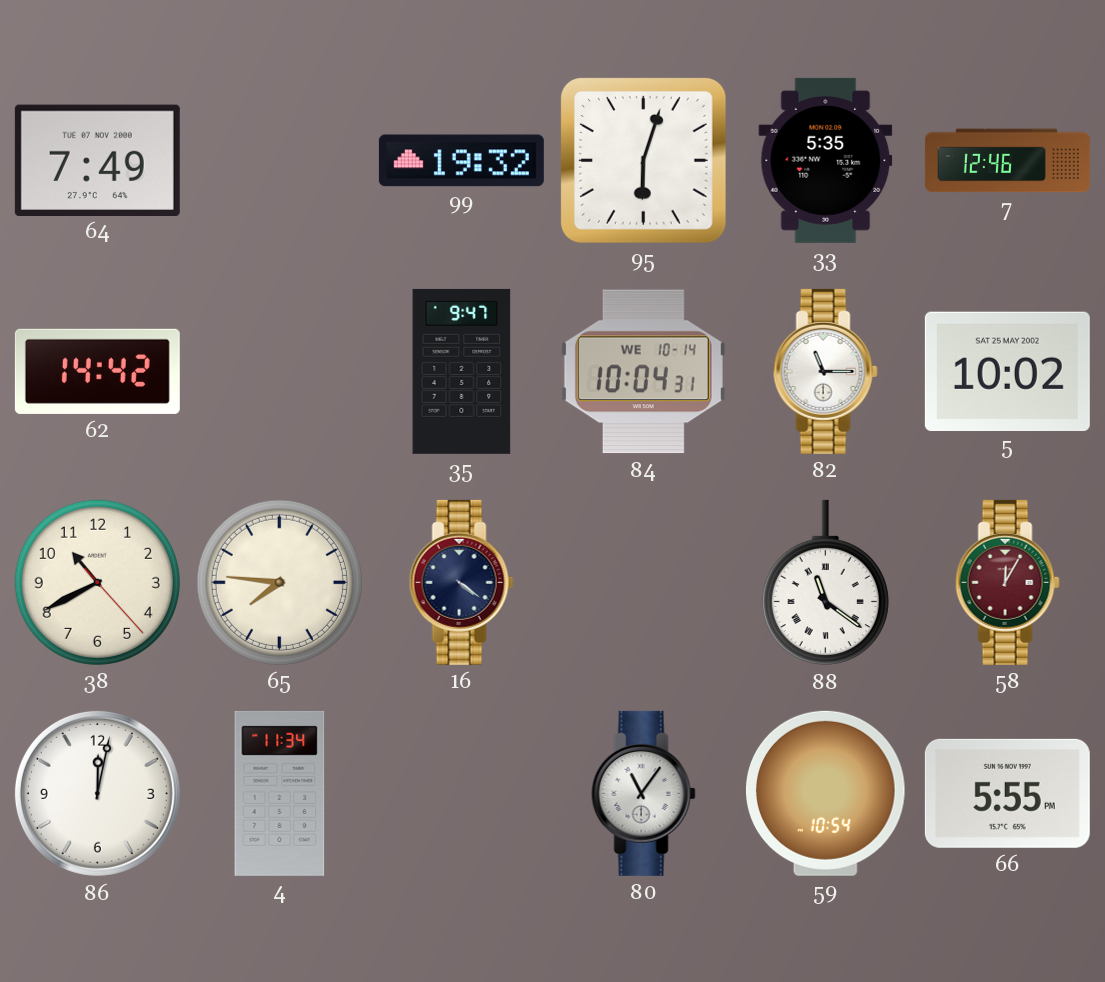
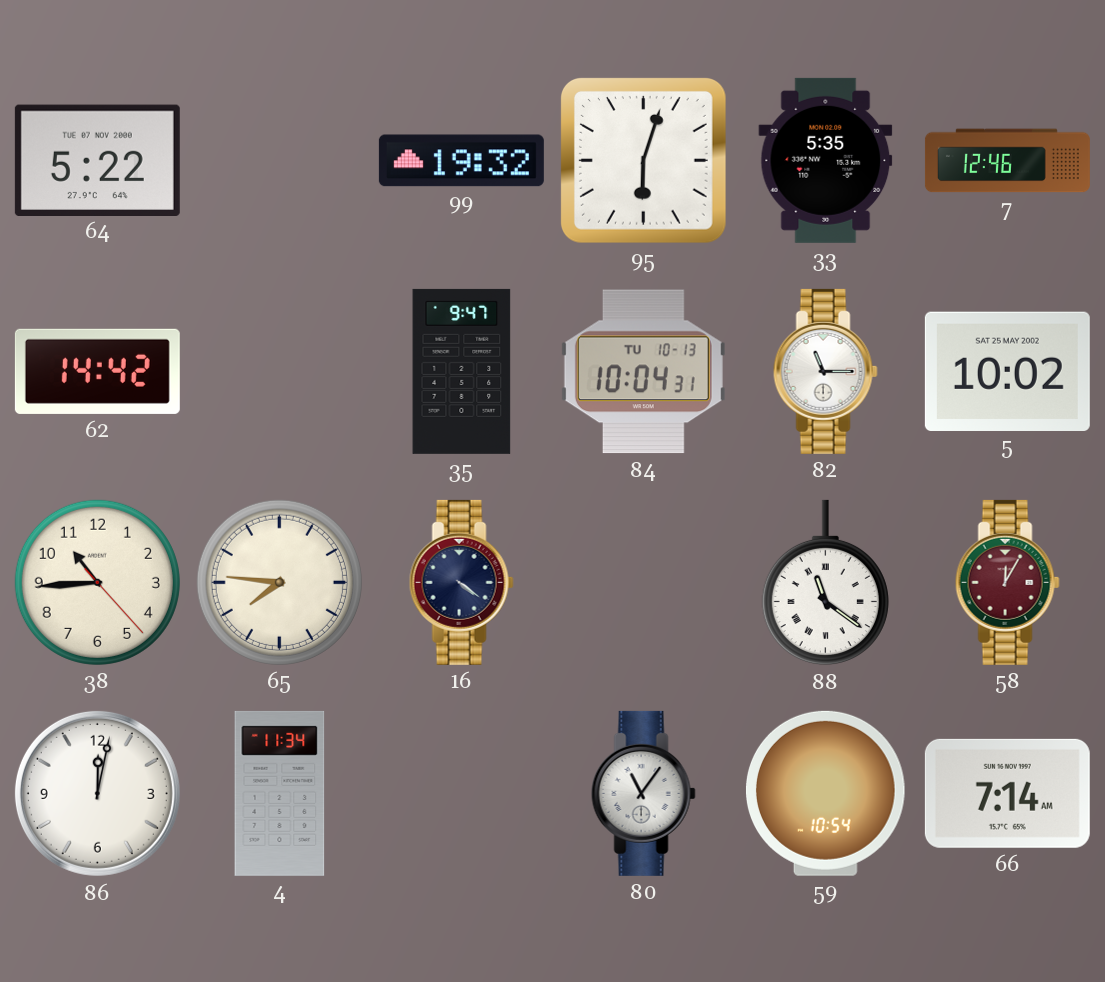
64: 7:49 -> 5:22
84 date: WE 10-14 -> TU 10-13
38: 10:40 -> 10:44
66: 5:55 -> 7:14
